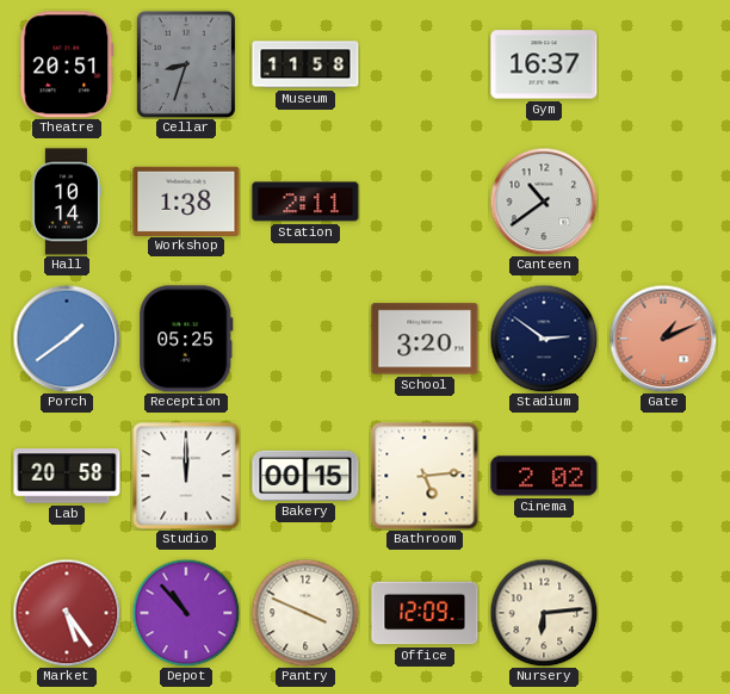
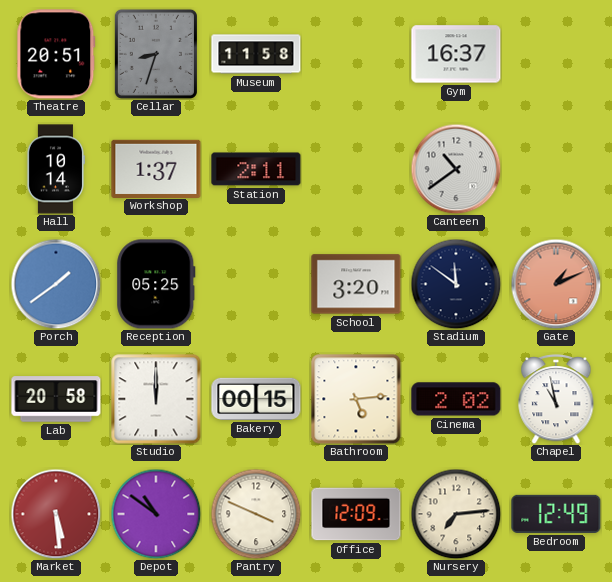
Workshop: 1:38 -> 1:37
Stadium: 2:51 -> 11:51
Chapel: none -> 10:58
Market: 5:24 -> 5:29
Depot: 10:53 -> 10:51
Nursery: 6:14 -> 7:14
Bedroom: none -> 12:49
